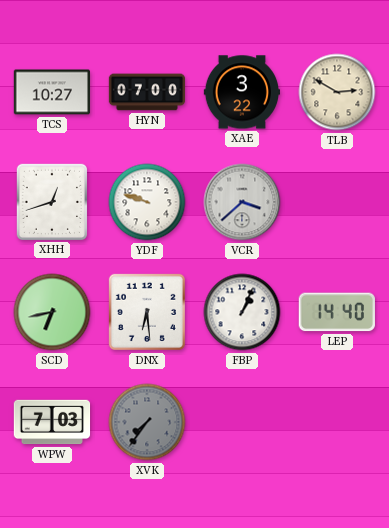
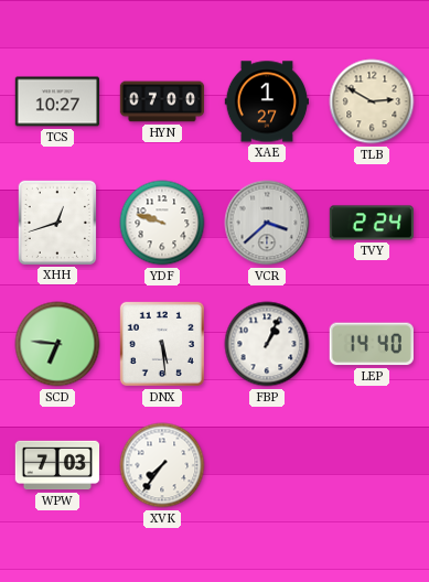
XAE: 3:22 -> 1:27
TVY: none -> 2:24
SCD: 6:43 -> 6:46
DNX: 6:29 -> 5:29
XVK dial: grey -> white
